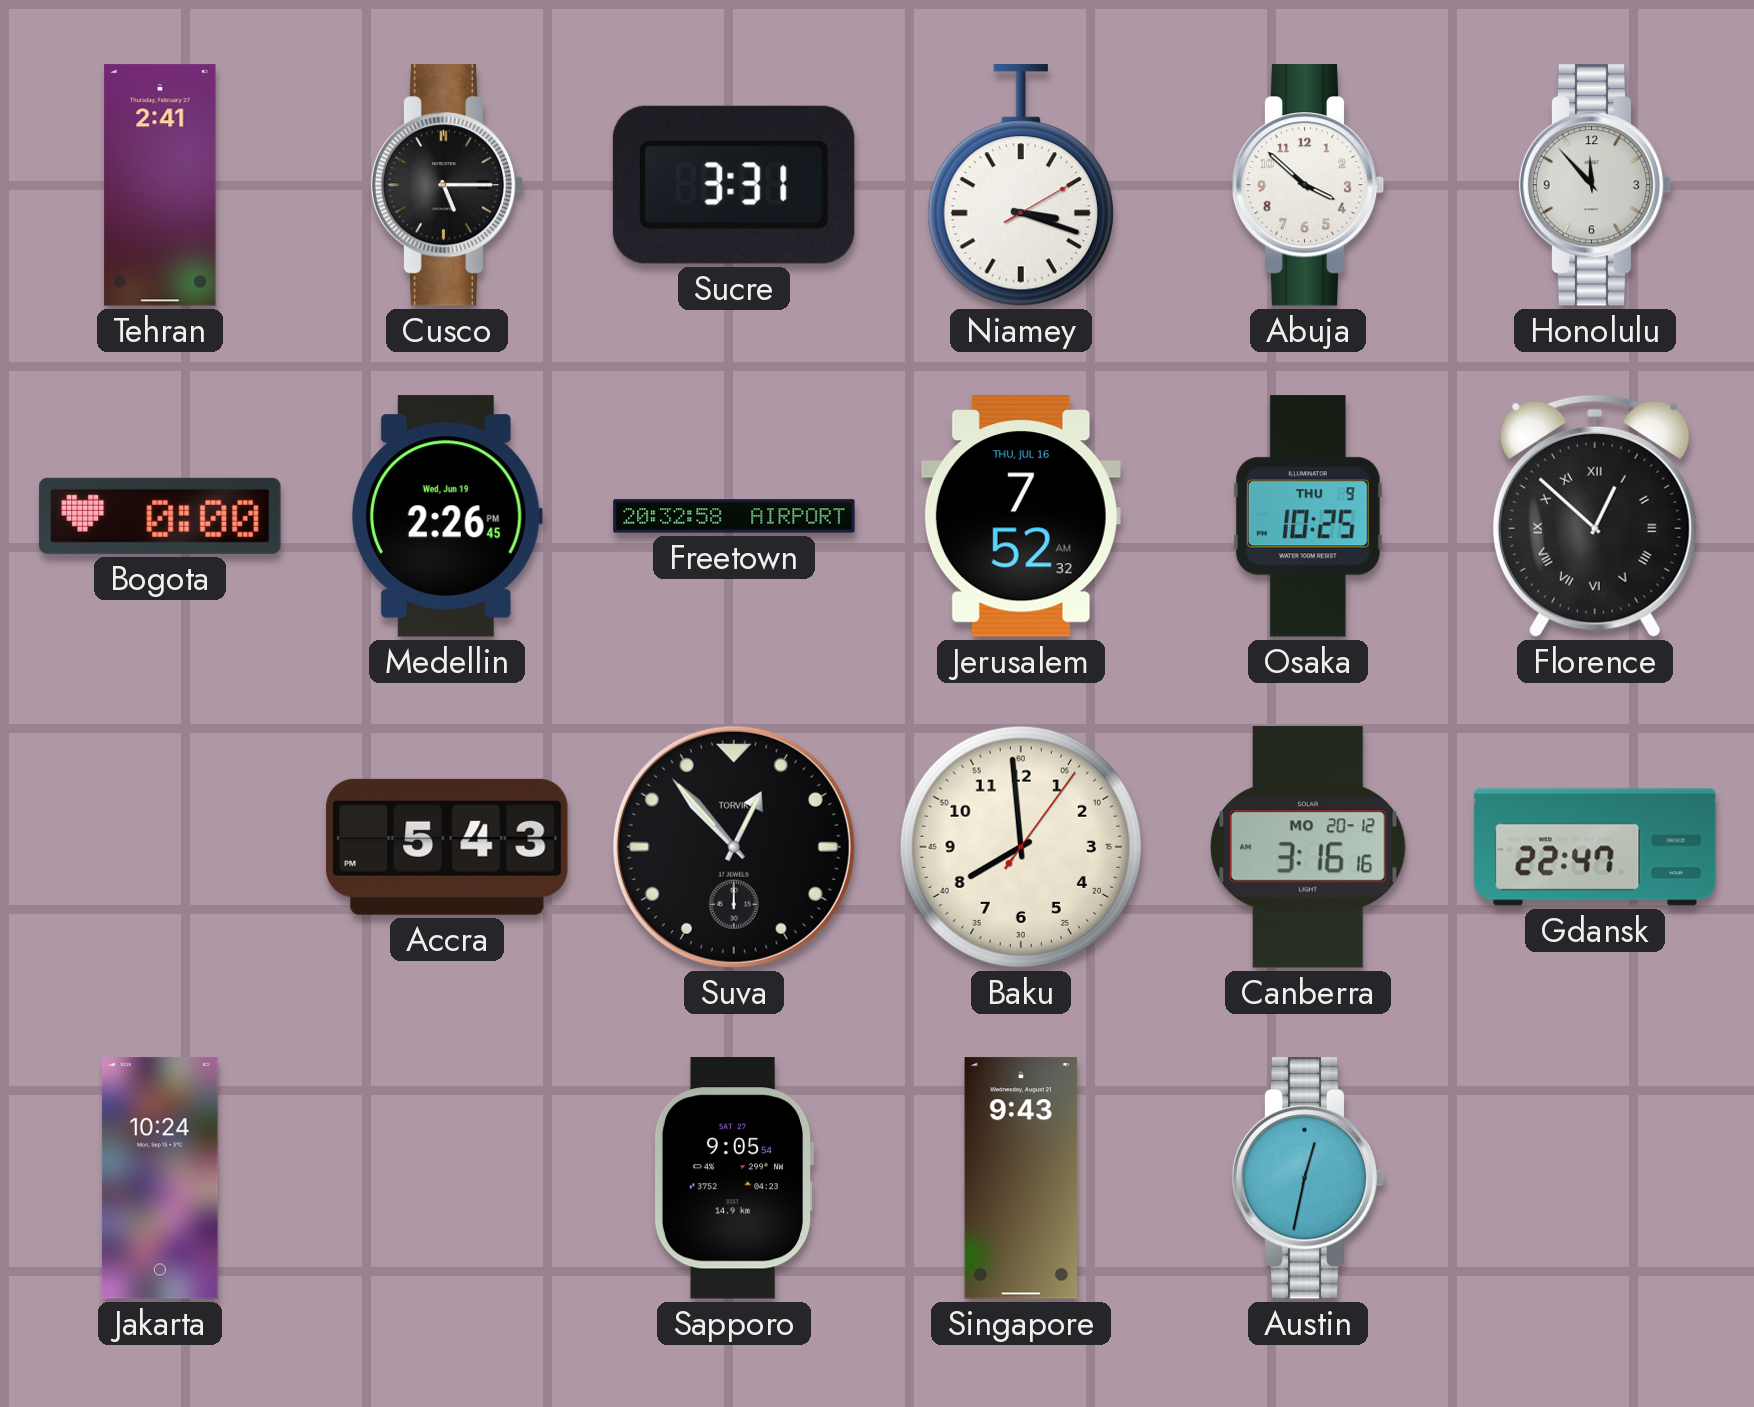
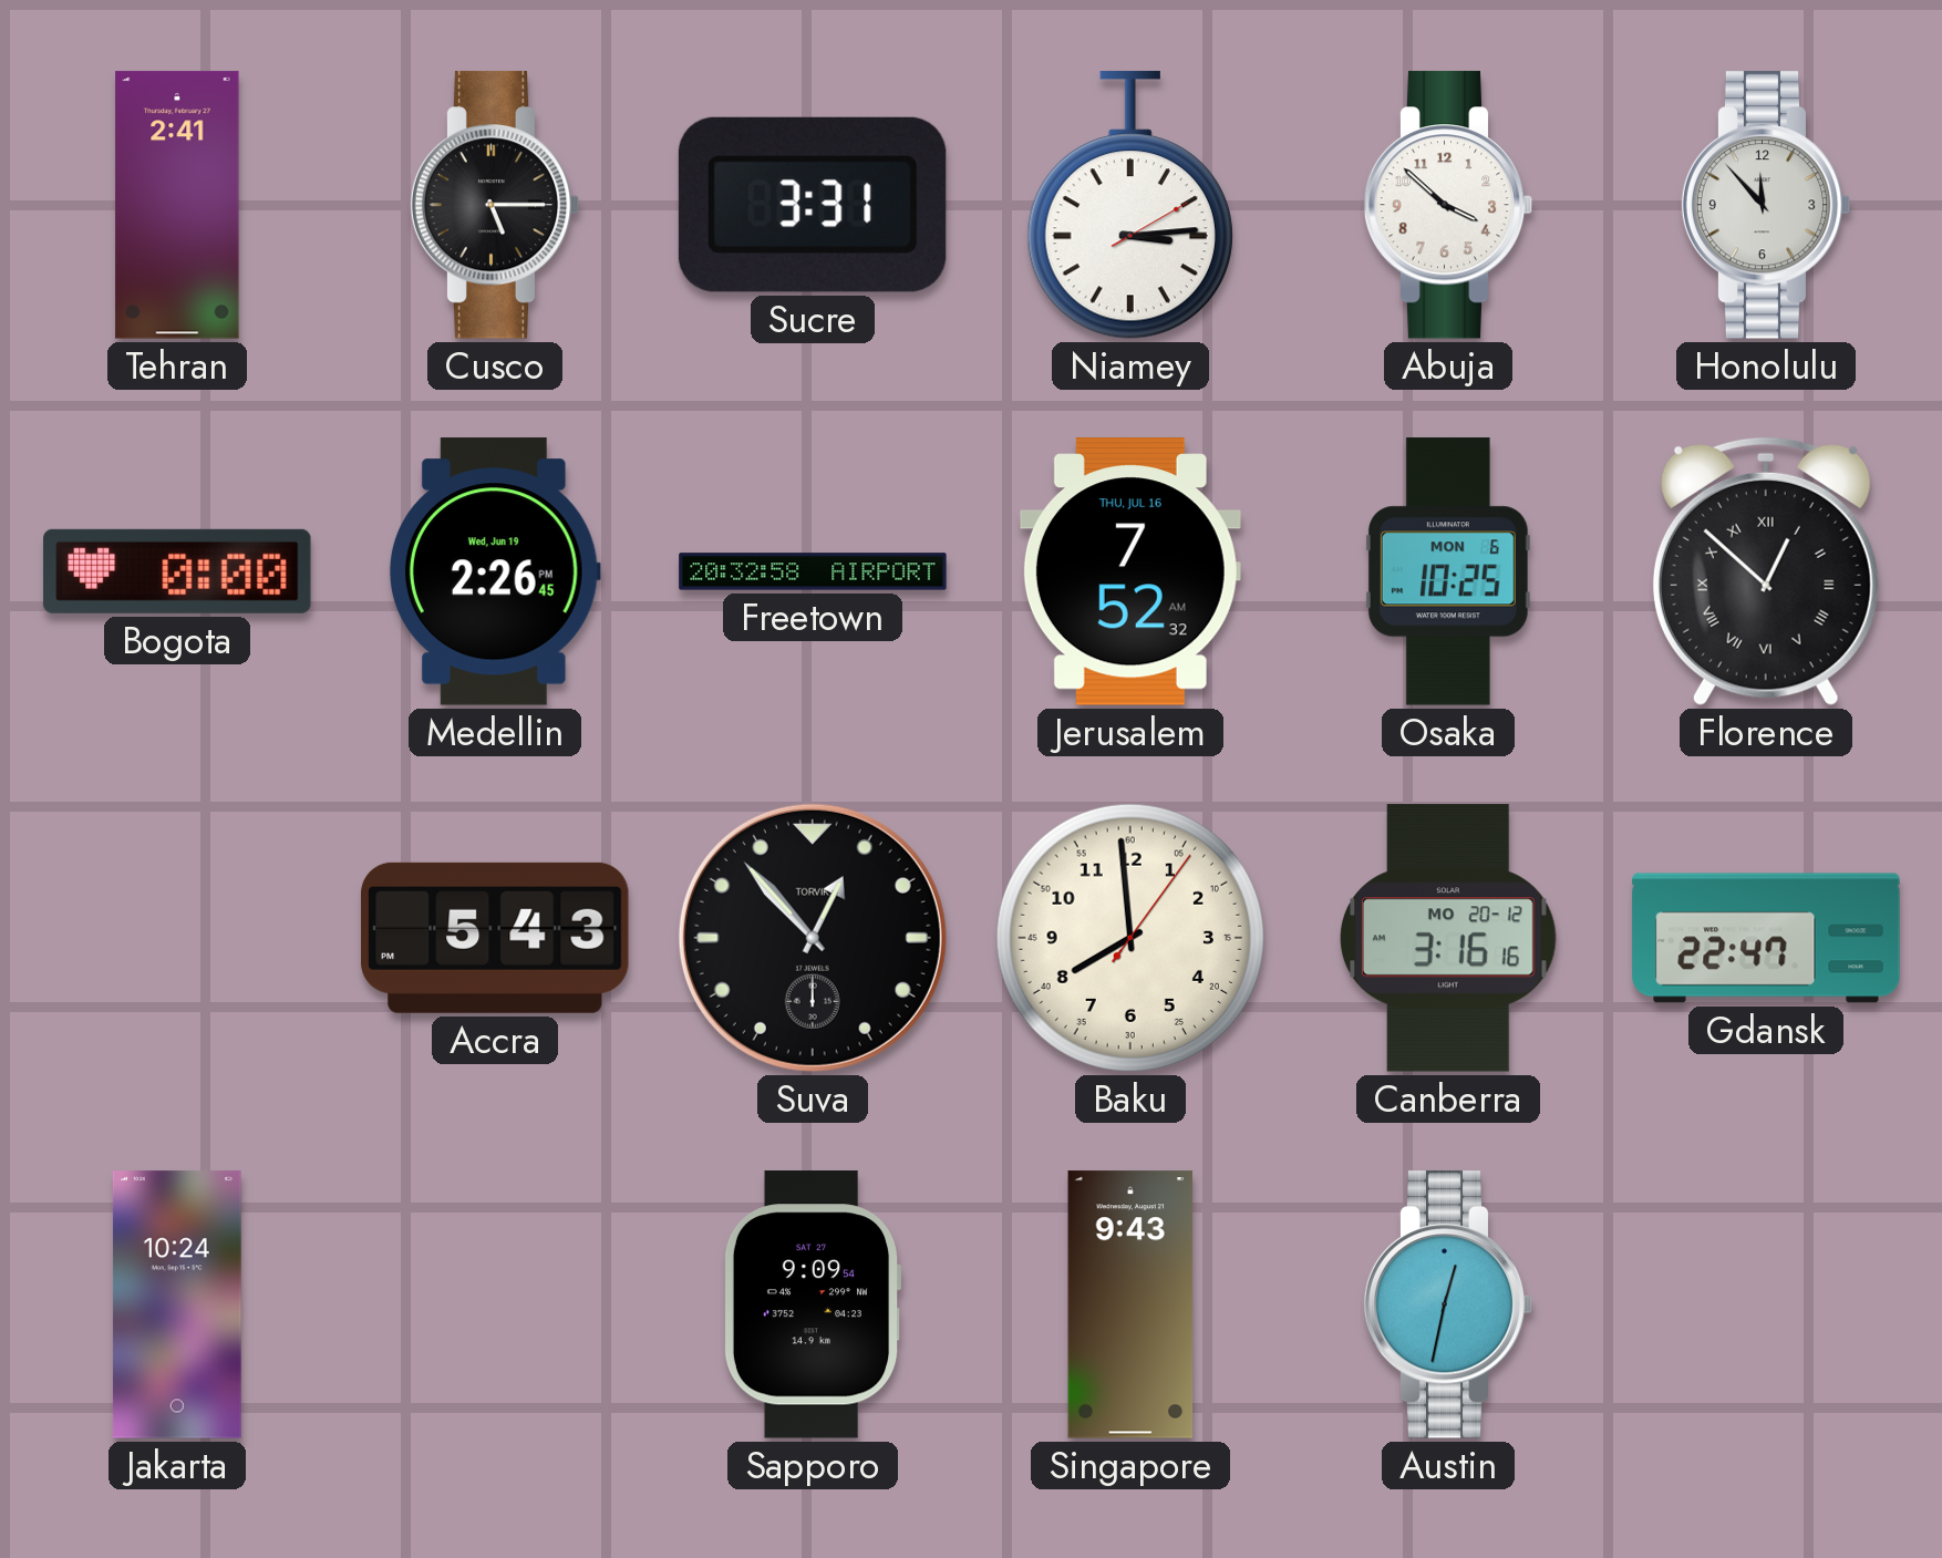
Niamey: 3:18 -> 3:14
Osaka date: THU 9 -> MON 6
Sapporo: 9:05 -> 9:09
